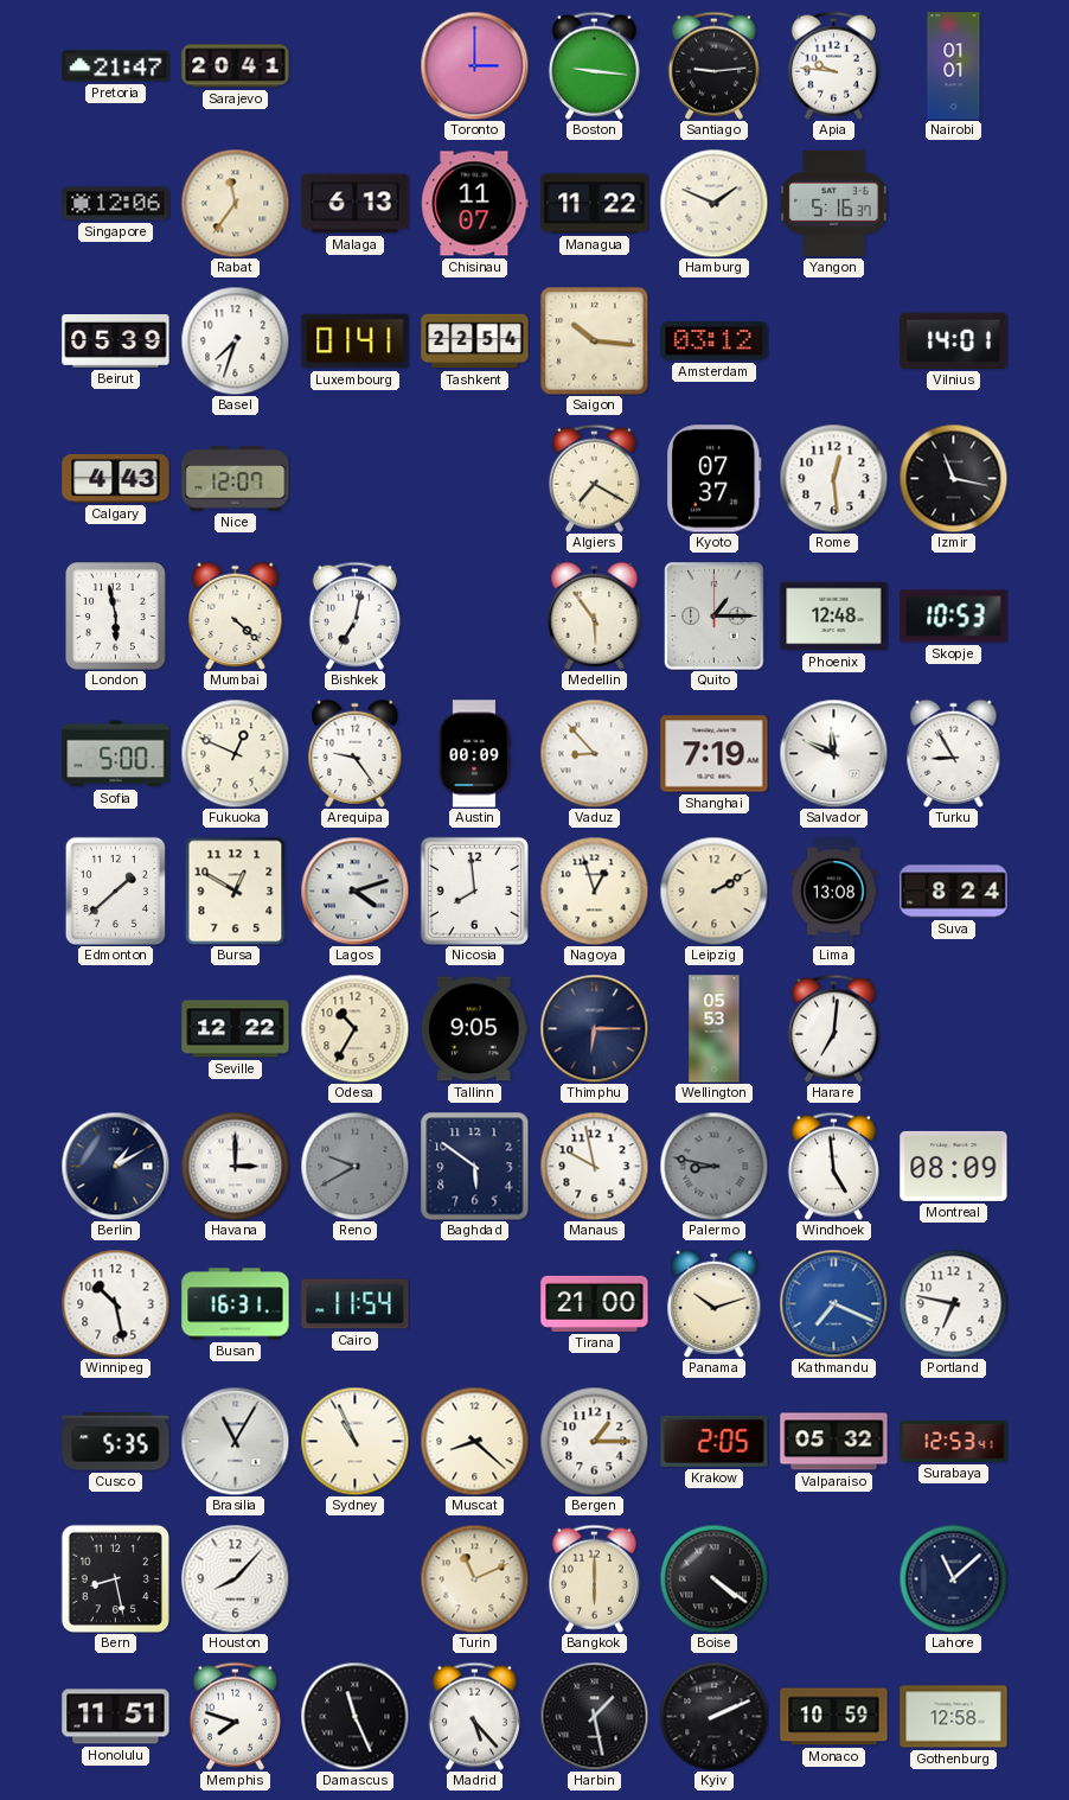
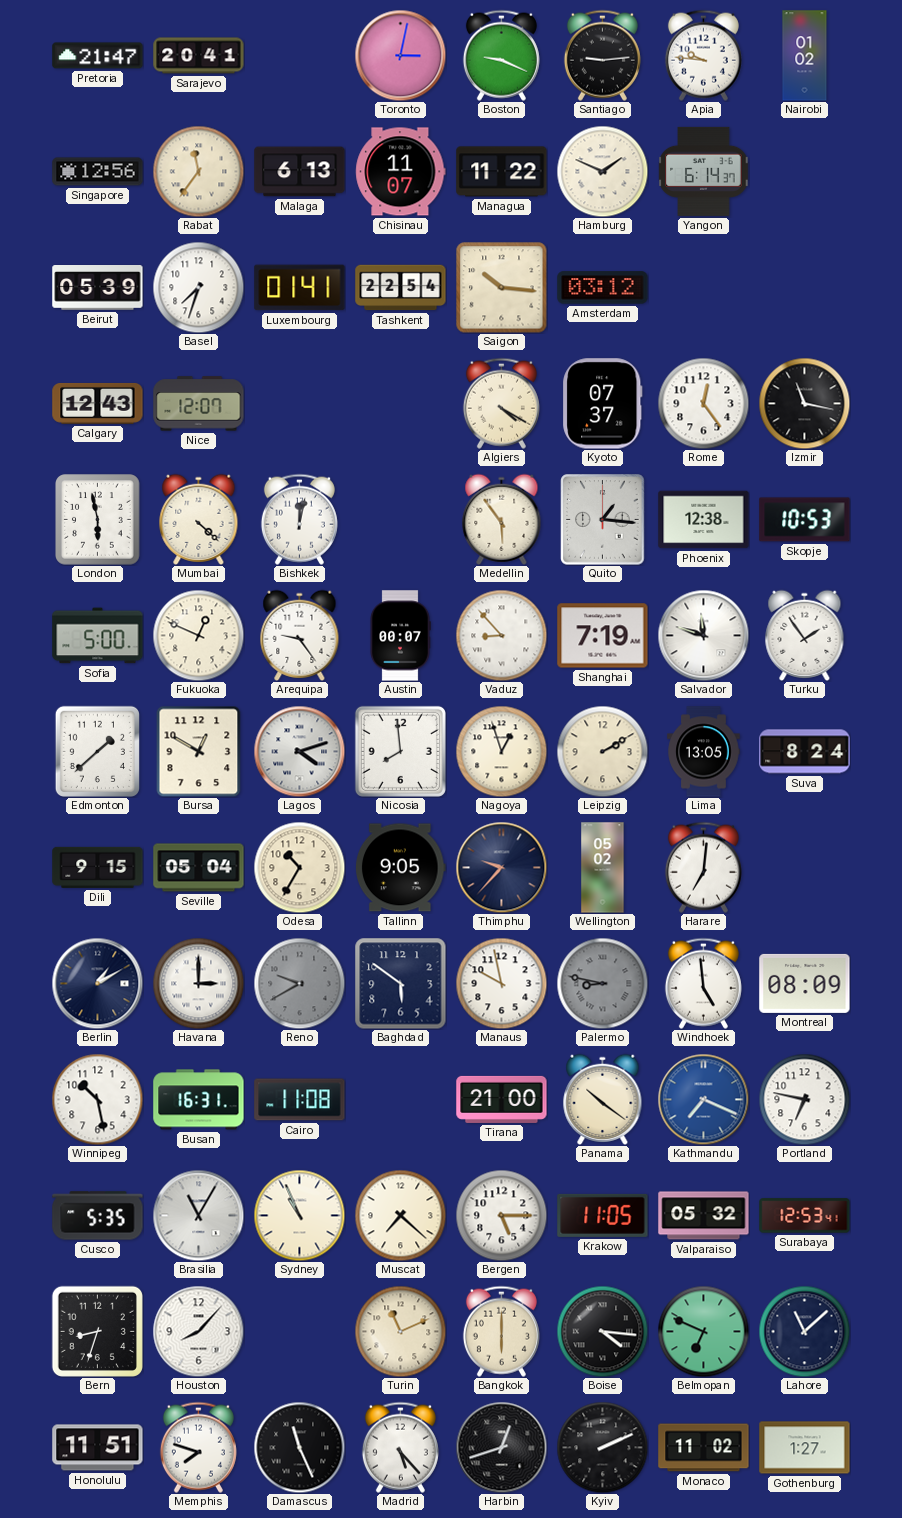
Toronto: 3:00 -> 3:02
Boston: 9:16 -> 9:19
Nairobi: 01:01 -> 01:02
Singapore: 12:06 -> 12:56
Yangon: 5:16 -> 6:14
Vilnius: 14:01 -> none
Calgary: 4:43 -> 12:43
Algiers: 7:20 -> 4:20
Rome: 12:29 -> 12:24
Bishkek: 7:02 -> 12:02
Quito: 1:15 -> 1:16
Phoenix: 12:48 -> 12:38
Austin: 00:09 -> 00:07
Salvador: 11:49 -> 11:48
Turku: 8:55 -> 1:54
Lima: 13:08 -> 13:05
Dili: none -> 9:15
Seville: 12:22 -> 05:04
Thimphu: 6:15 -> 9:37
Wellington: 05:53 -> 05:02
Cairo: 11:54 -> 11:08
Panama: 10:12 -> 10:21
Muscat: 8:22 -> 7:22
Bergen: 1:15 -> 5:15
Krakow: 2:05 -> 11:05
Bern: 8:28 -> 8:33
Boise: 4:21 -> 4:16
Belmopan: none -> 6:49
Harbin: 1:28 -> 12:42
Monaco: 10:59 -> 11:02
Gothenburg: 12:58 -> 1:27
